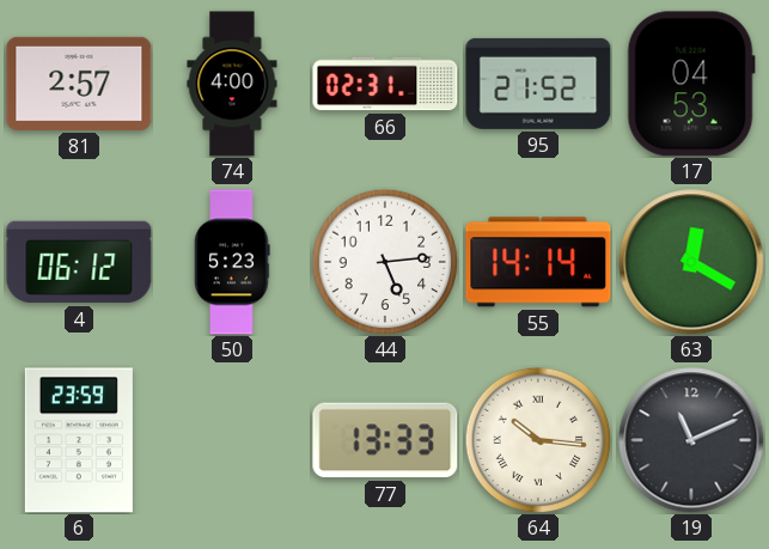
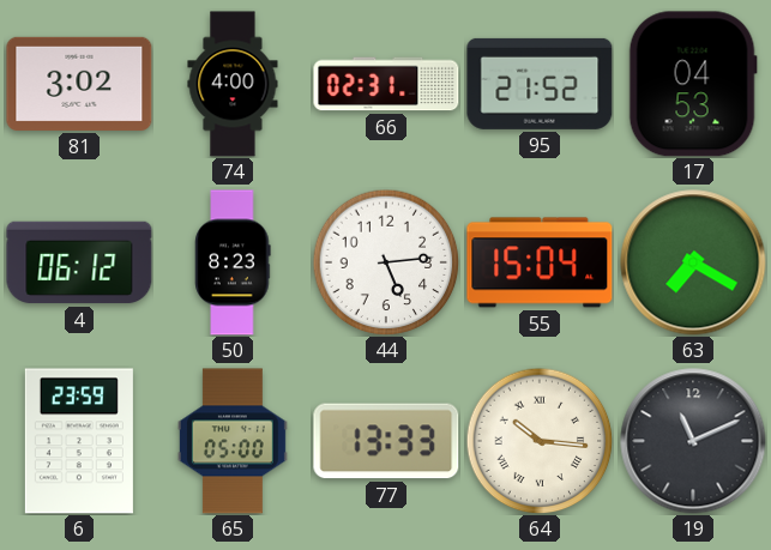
81: 2:57 -> 3:02
50: 5:23 -> 8:23
55: 14:14 -> 15:04
63: 12:20 -> 7:20
65: none -> 05:00
